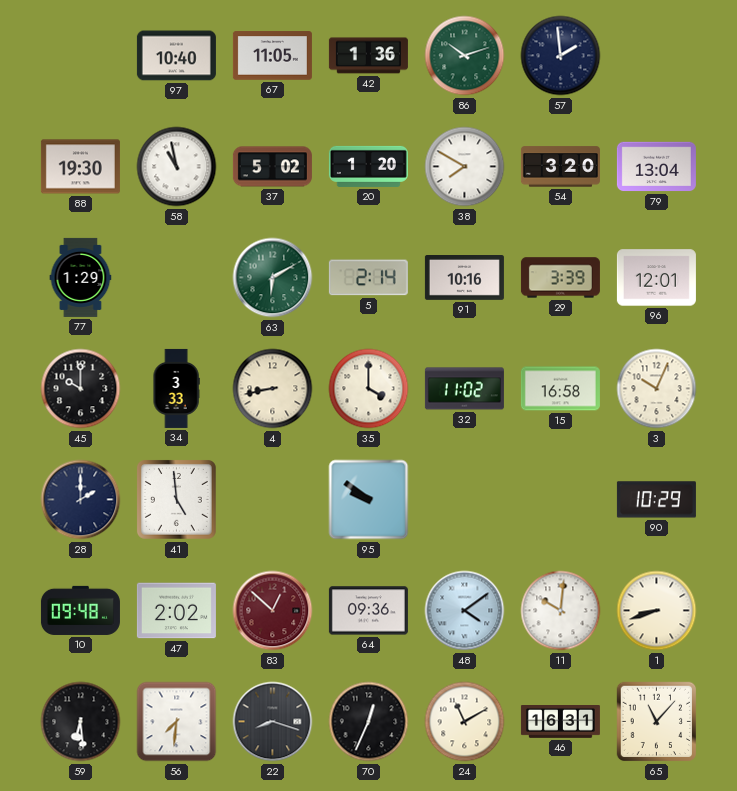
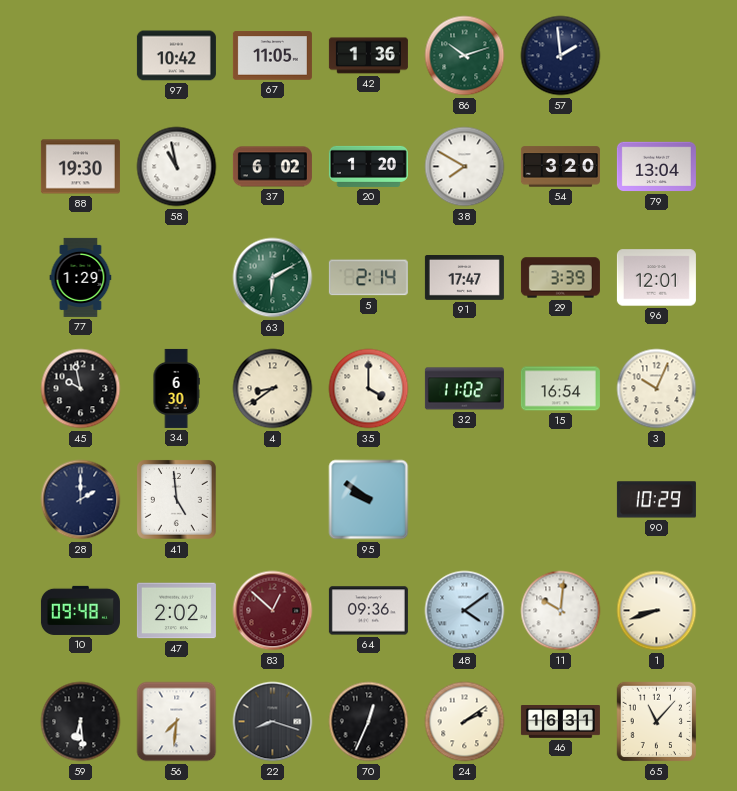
97: 10:40 -> 10:42
37: 5:02 -> 6:02
91: 10:16 -> 17:47
45: 10:00 -> 9:58
34: 3:33 -> 6:30
4: 8:43 -> 8:39
15: 16:58 -> 16:54
24: 11:10 -> 2:09
